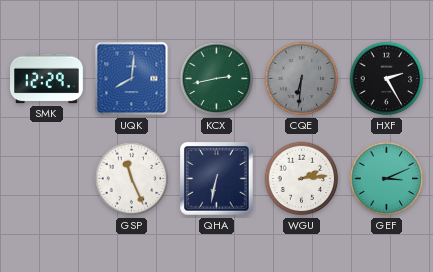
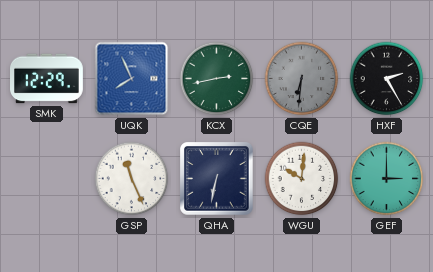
UQK: 8:01 -> 7:56
WGU: 2:14 -> 10:01
GEF: 3:11 -> 3:00
